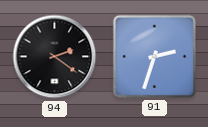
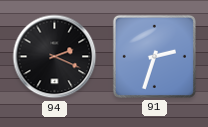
94: 2:21 -> 2:19
